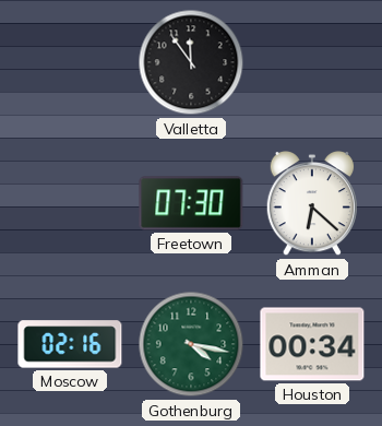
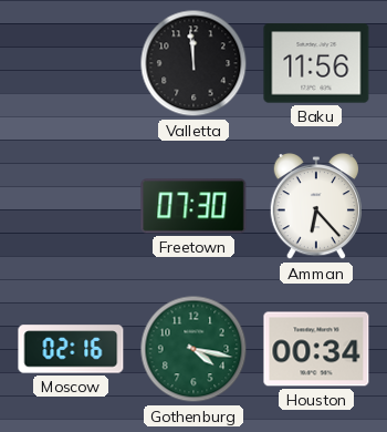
Valletta: 11:54 -> 11:59
Baku: none -> 11:56
Amman: 6:22 -> 6:23
